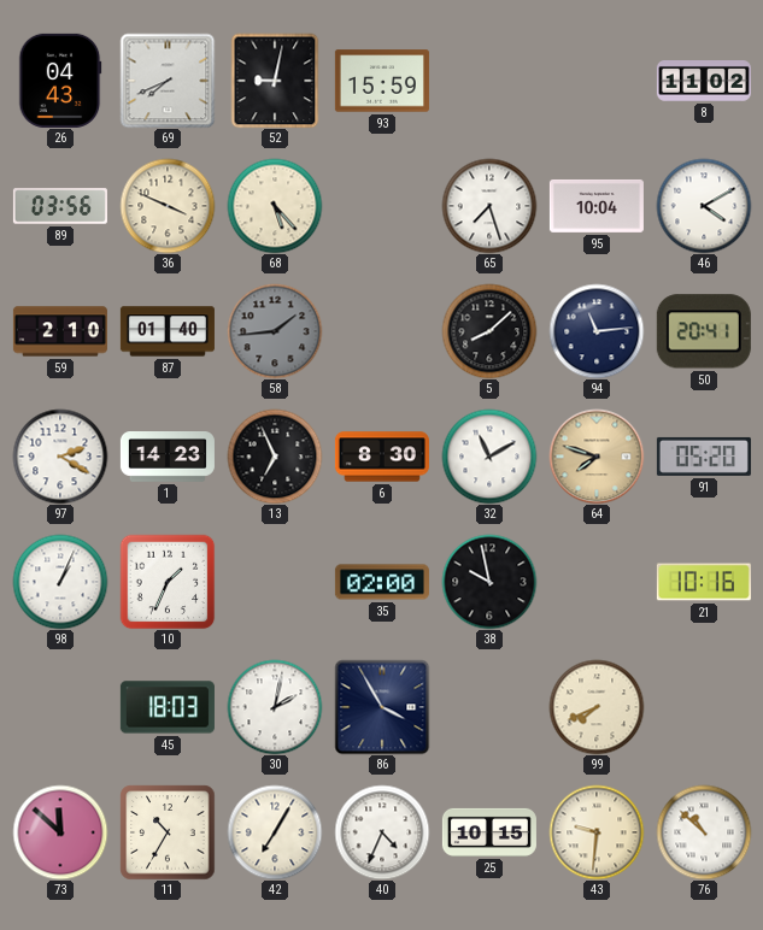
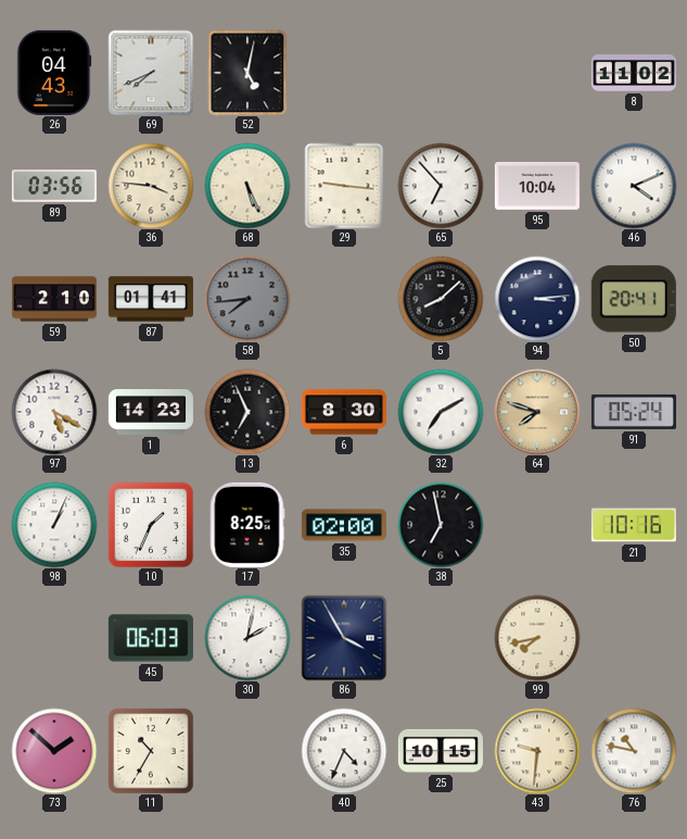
52: 9:02 -> 5:02
93: 15:59 -> none
36: 3:49 -> 3:46
68: 5:23 -> 5:26
29: none -> 9:16
65: 7:27 -> 6:53
46: 4:10 -> 4:11
87: 01:40 -> 01:41
58: 1:44 -> 7:44
94: 11:14 -> 3:14
97: 2:20 -> 5:20
32: 11:10 -> 7:10
91: 05:20 -> 05:24
17: none -> 8:25
38: 9:58 -> 6:58
45: 18:03 -> 06:03
99: 7:41 -> 7:43
73: 11:52 -> 1:52
42: 7:05 -> none
76: 10:52 -> 10:47
